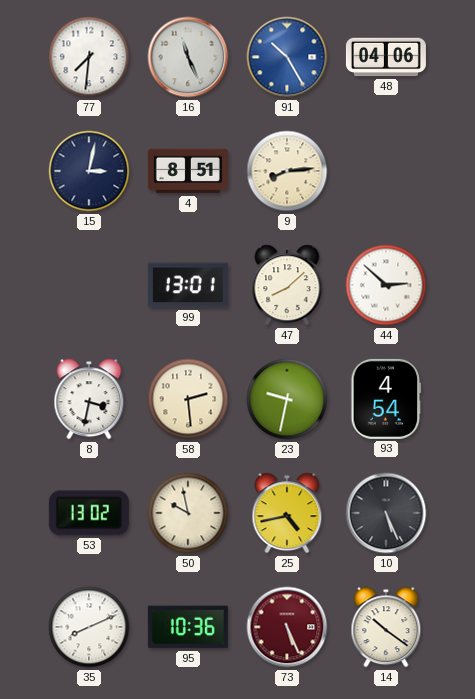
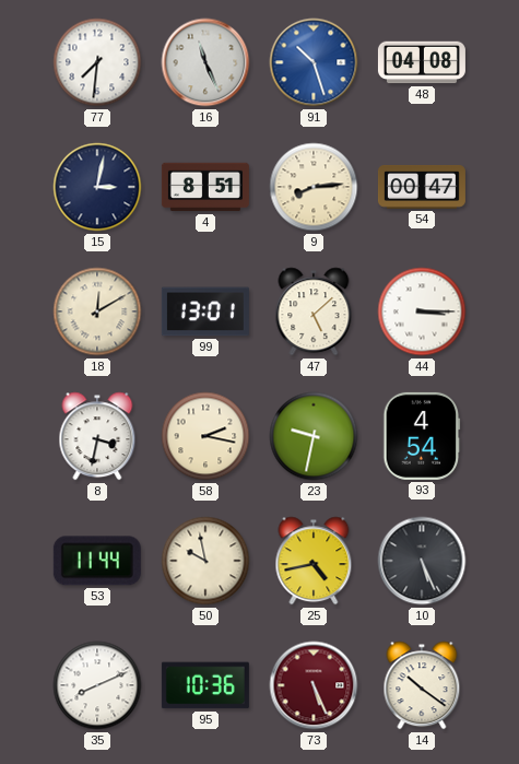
91: 10:25 -> 10:27
48: 04:06 -> 04:08
54: none -> 00:47
18: none -> 12:10
47: 8:08 -> 5:08
44: 2:52 -> 3:15
58: 2:29 -> 2:17
53: 13:02 -> 11:44
